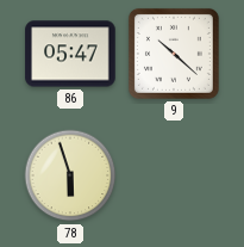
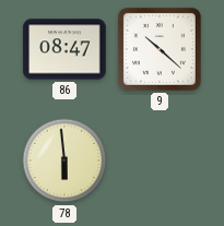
86: 05:47 -> 08:47
78: 5:57 -> 5:59
